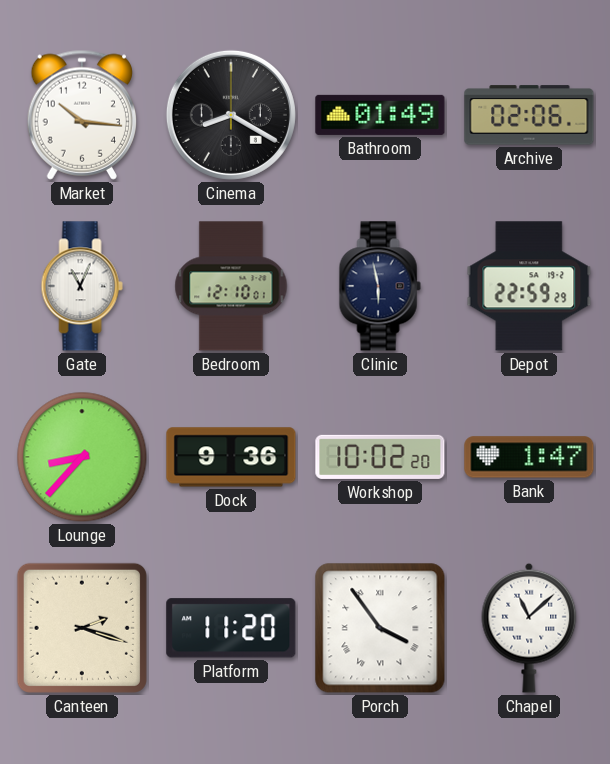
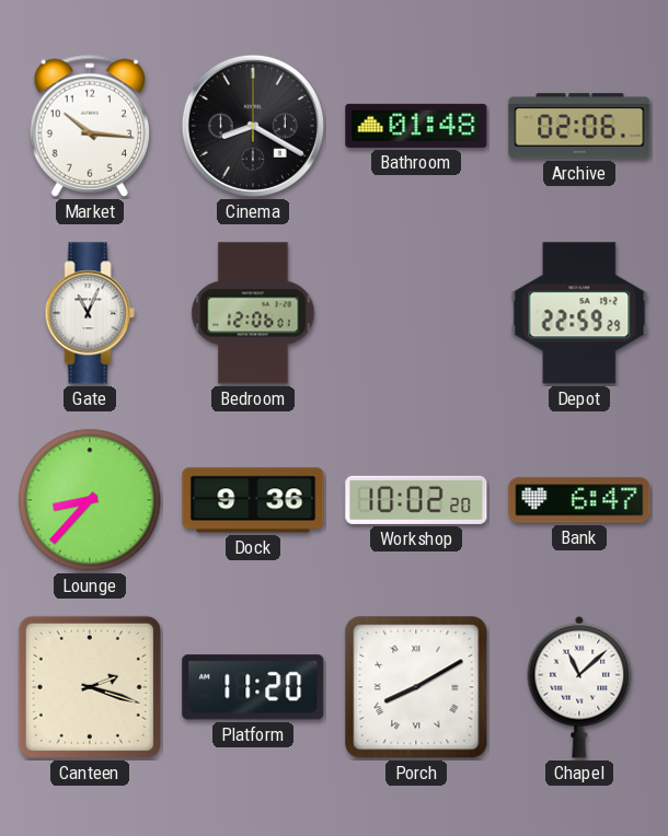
Bathroom: 01:49 -> 01:48
Bedroom: 12:10 -> 12:06
Clinic: 5:58 -> none
Bank: 1:47 -> 6:47
Porch: 3:54 -> 8:10
